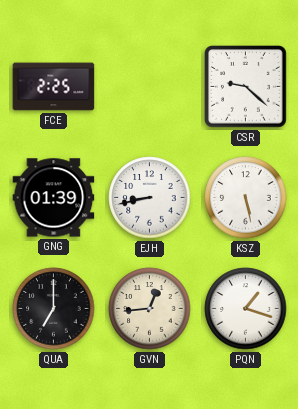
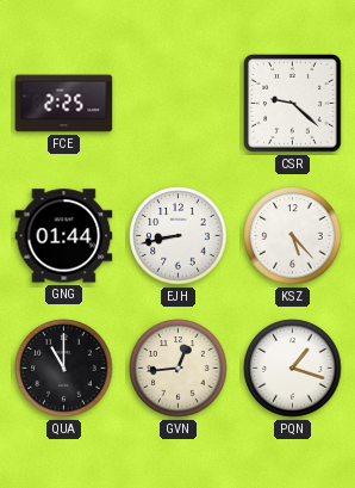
GNG: 01:39 -> 01:44
KSZ: 5:28 -> 5:23
QUA: 7:00 -> 11:00
